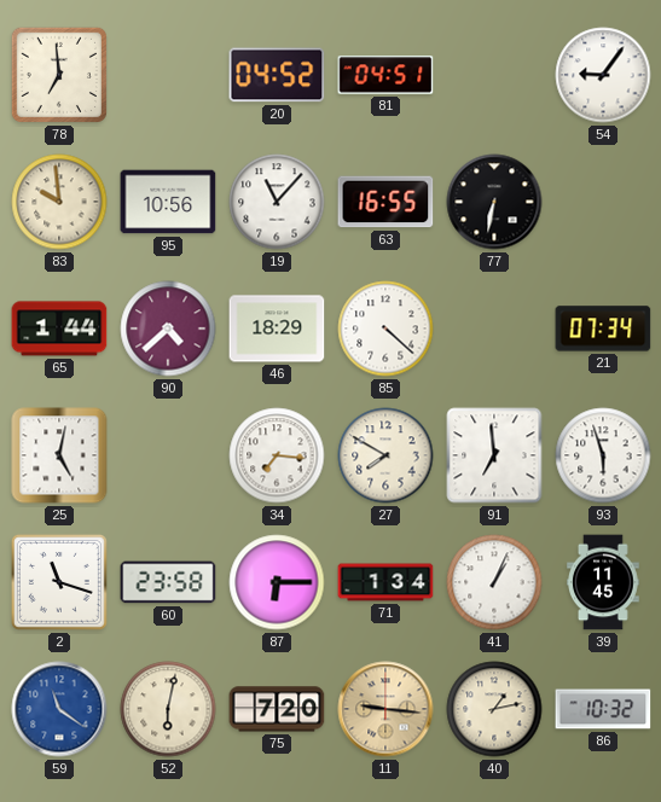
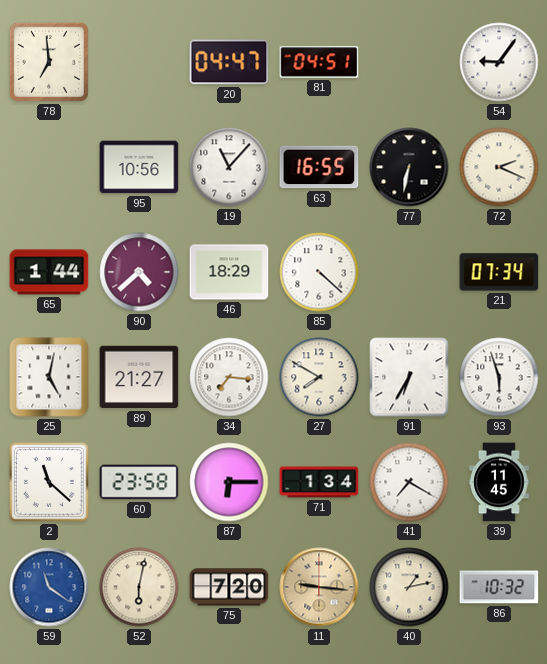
20: 04:52 -> 04:47
83: 9:59 -> none
72: none -> 2:19
89: none -> 21:27
91: 6:59 -> 6:35
2: 11:18 -> 11:22
41: 1:04 -> 7:20
